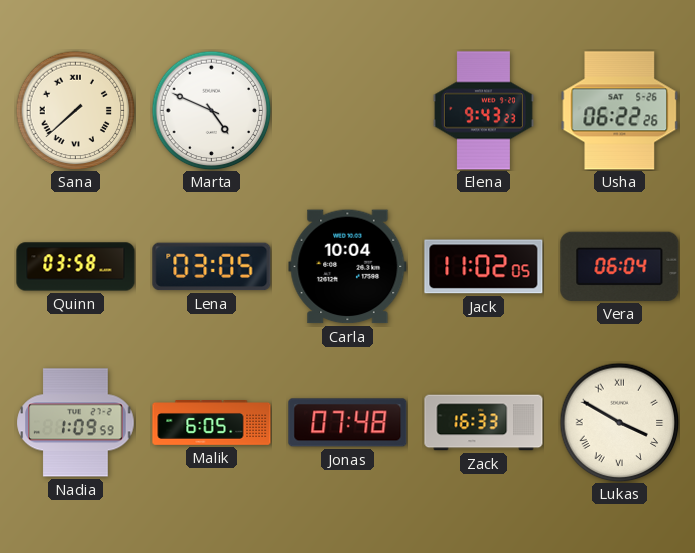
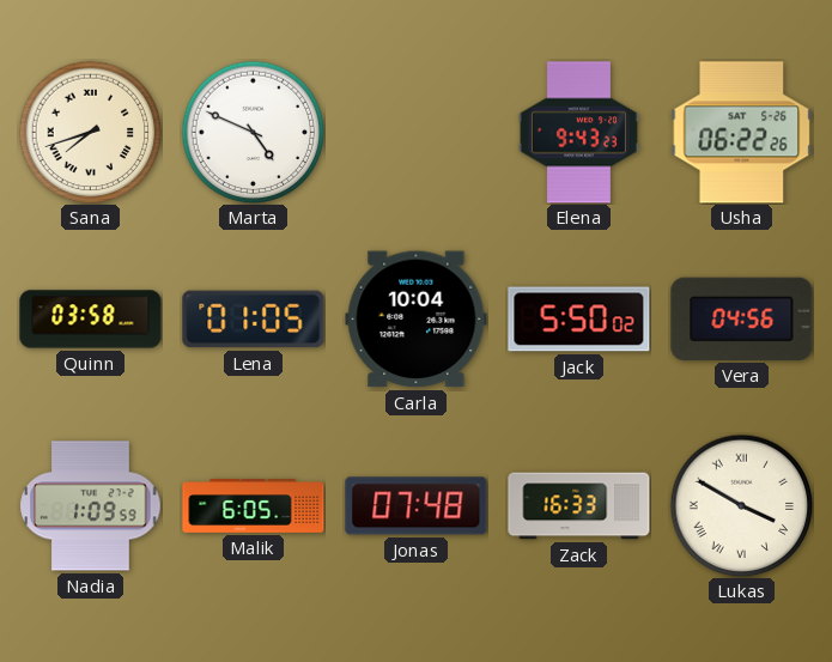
Sana: 7:38 -> 7:42
Lena: 03:05 -> 01:05
Jack: 11:02 -> 5:50
Vera: 06:04 -> 04:56
